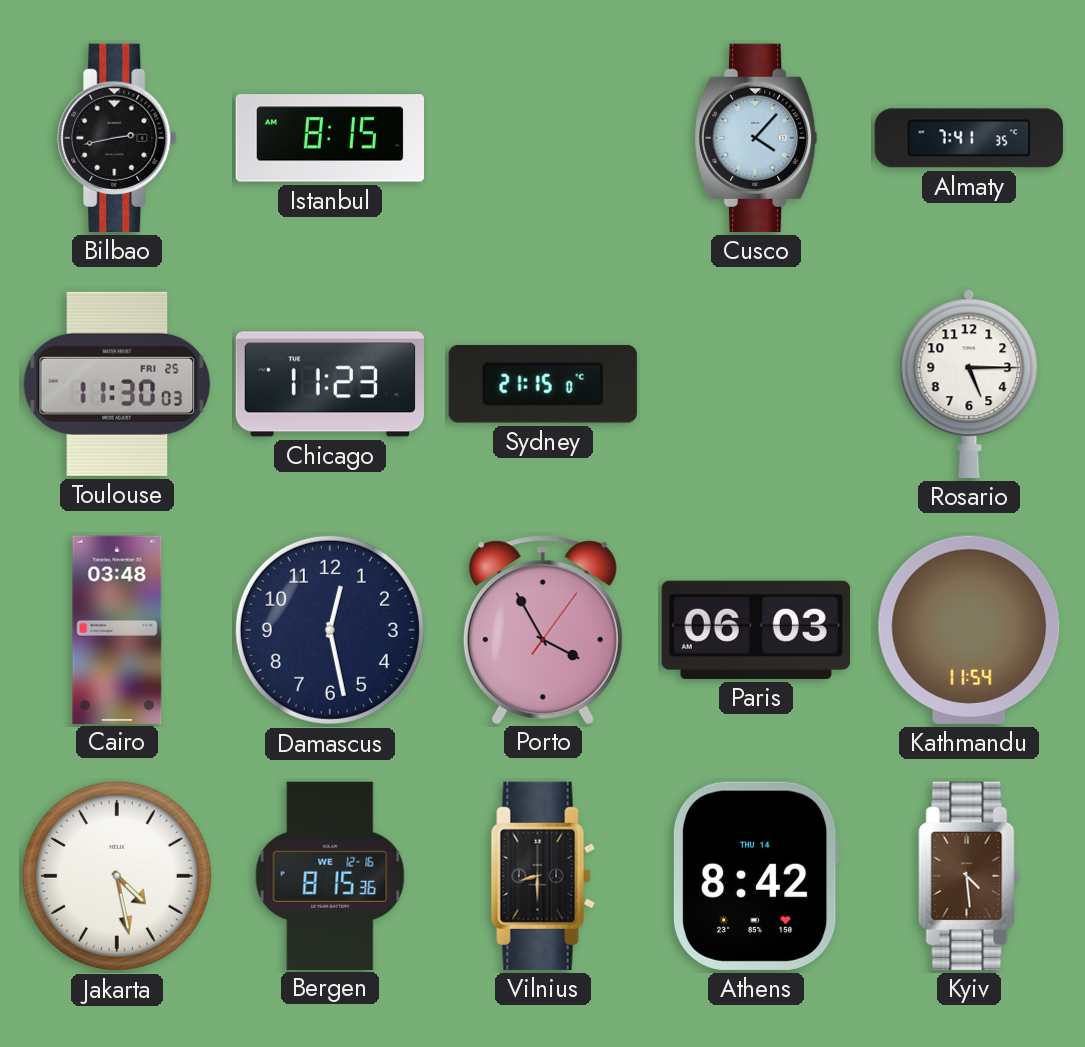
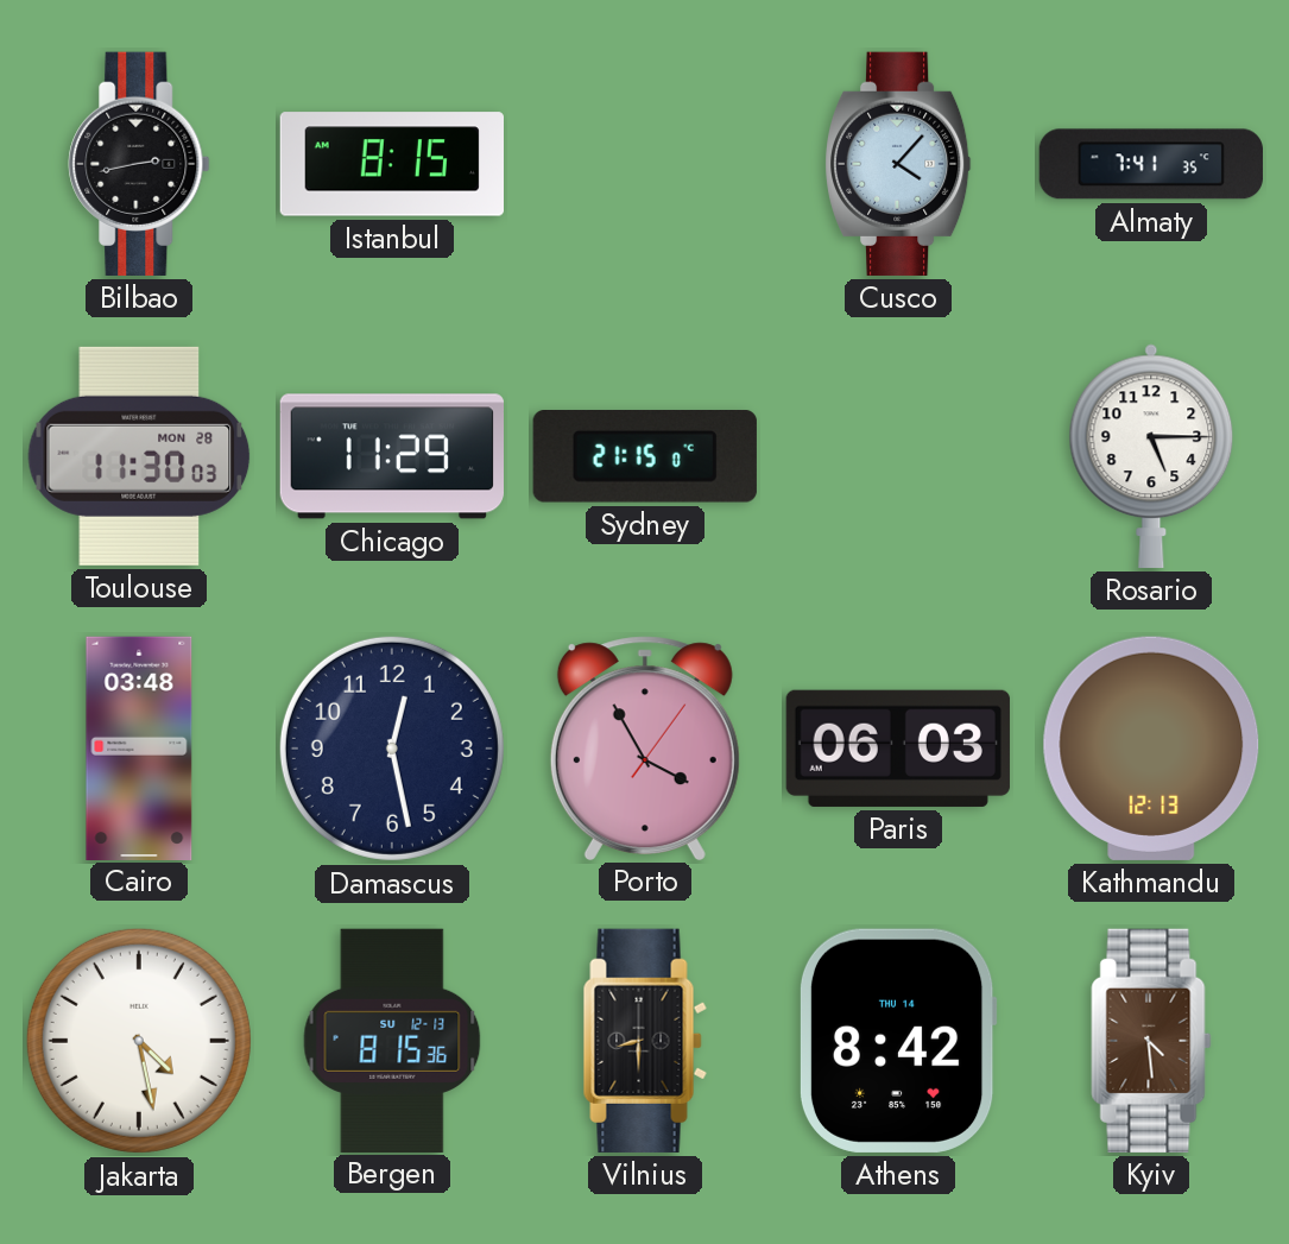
Toulouse date: FRI 25 -> MON 28
Chicago: 11:23 -> 11:29
Kathmandu: 11:54 -> 12:13
Bergen date: WE 12-16 -> SU 12-13
